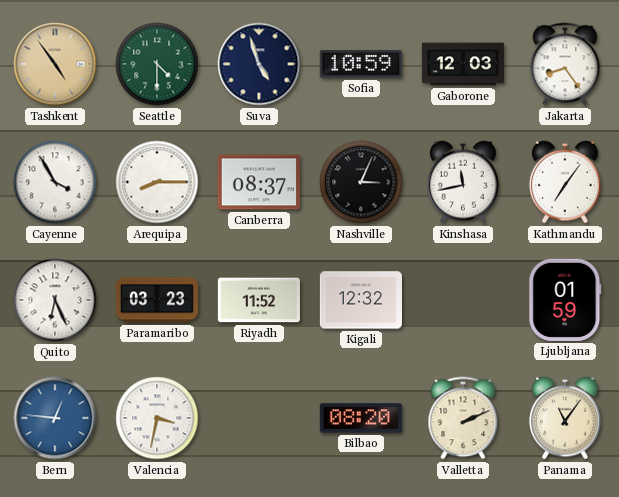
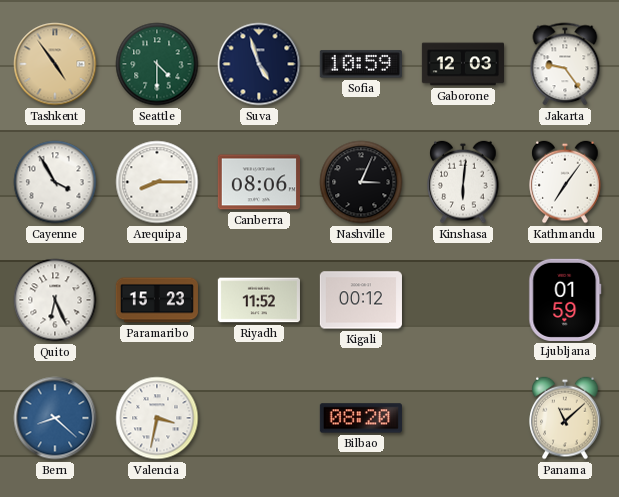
Jakarta: 8:24 -> 9:24
Canberra: 08:37 -> 08:06
Kinshasa: 11:43 -> 6:01
Paramaribo: 03:23 -> 15:23
Kigali: 12:32 -> 00:12
Bern: 12:46 -> 8:22
Valletta: 2:11 -> none
Panama: 11:06 -> 11:08
